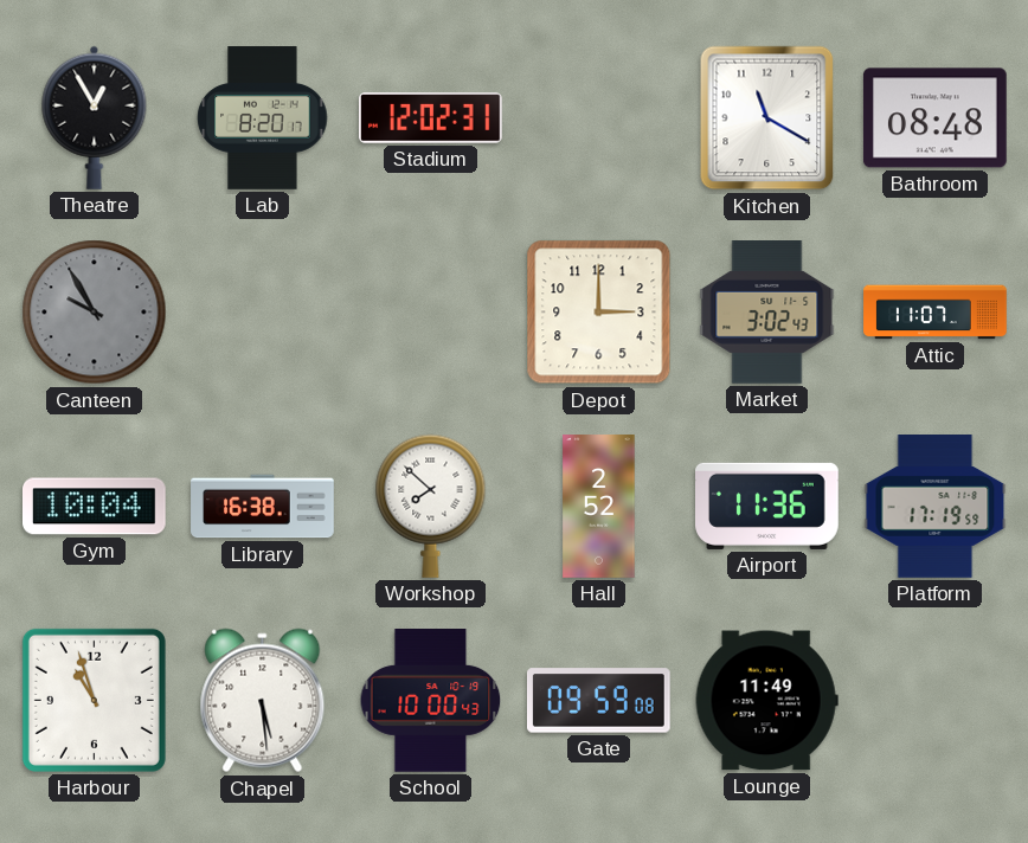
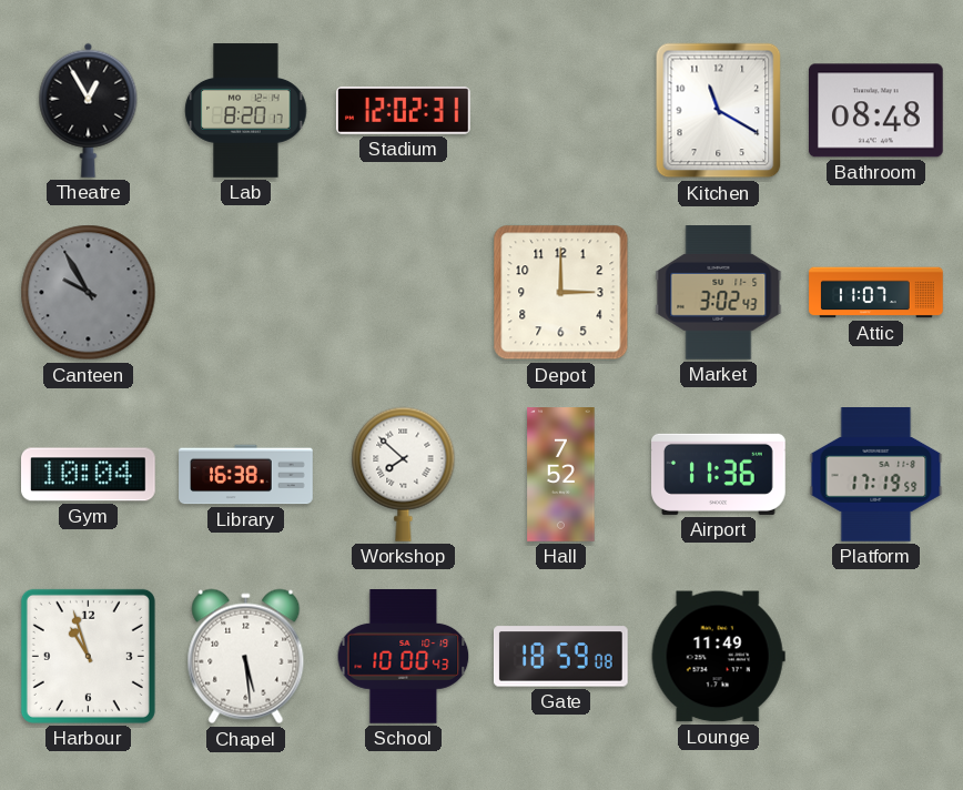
Hall: 2:52 -> 7:52
Gate: 09:59 -> 18:59
